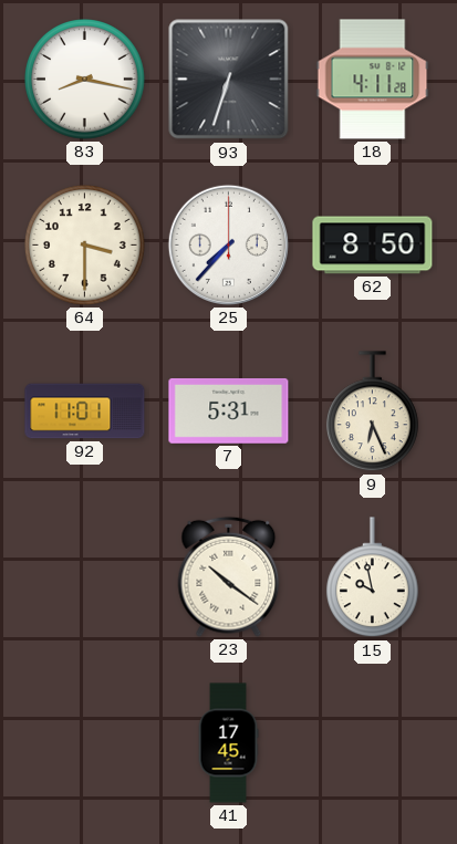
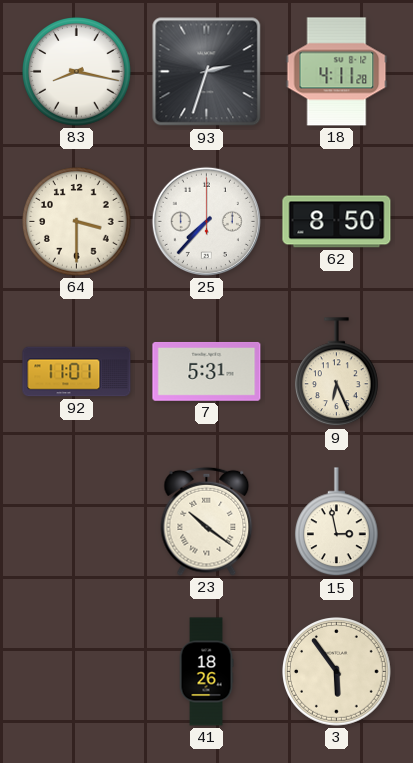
93: 6:33 -> 2:33
15: 9:58 -> 2:58
41: 17:45 -> 18:26
3: none -> 5:54
